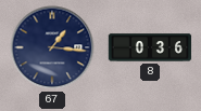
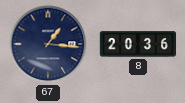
8: 0:36 -> 20:36
